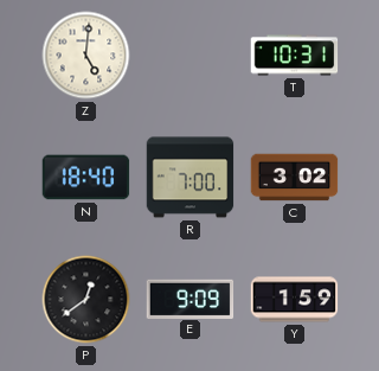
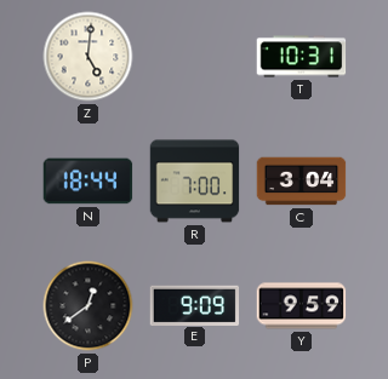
N: 18:40 -> 18:44
C: 3:02 -> 3:04
Y: 1:59 -> 9:59
